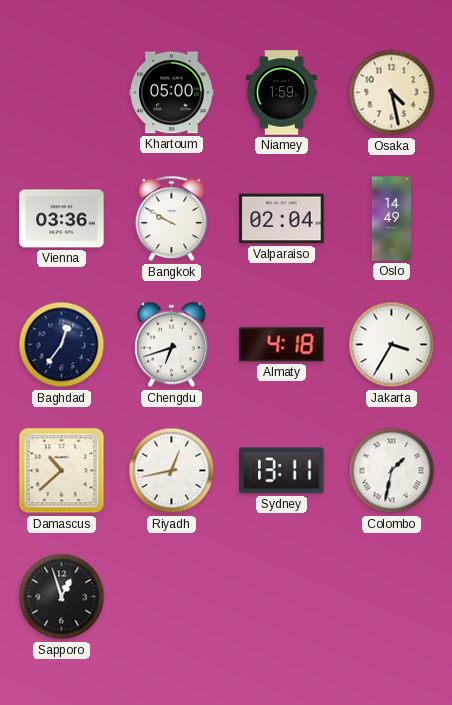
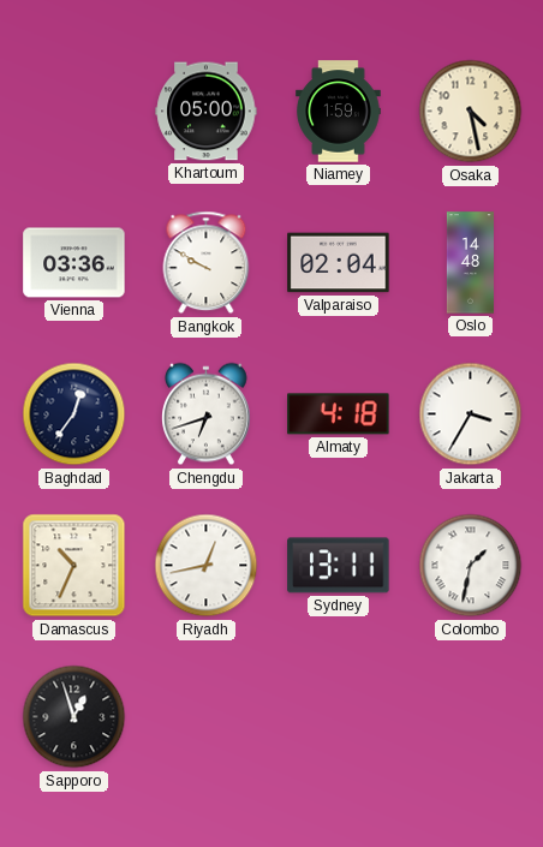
Oslo: 14:49 -> 14:48
Damascus: 10:38 -> 10:34
